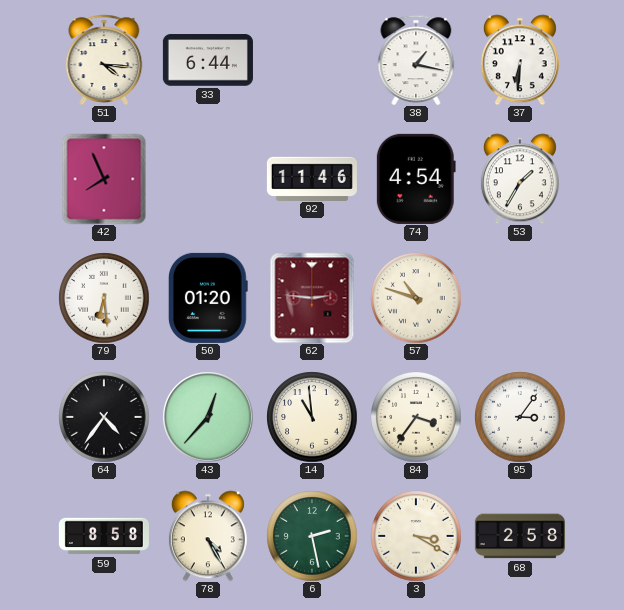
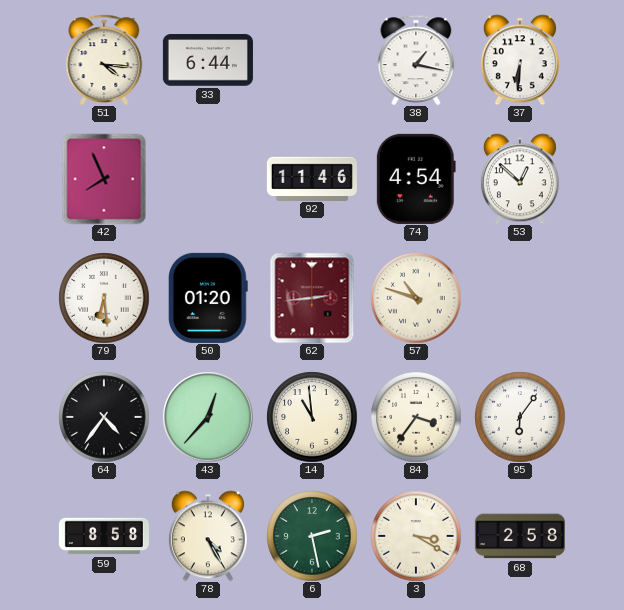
53: 1:35 -> 12:52
62: 2:46 -> 2:44
95: 3:06 -> 6:06
